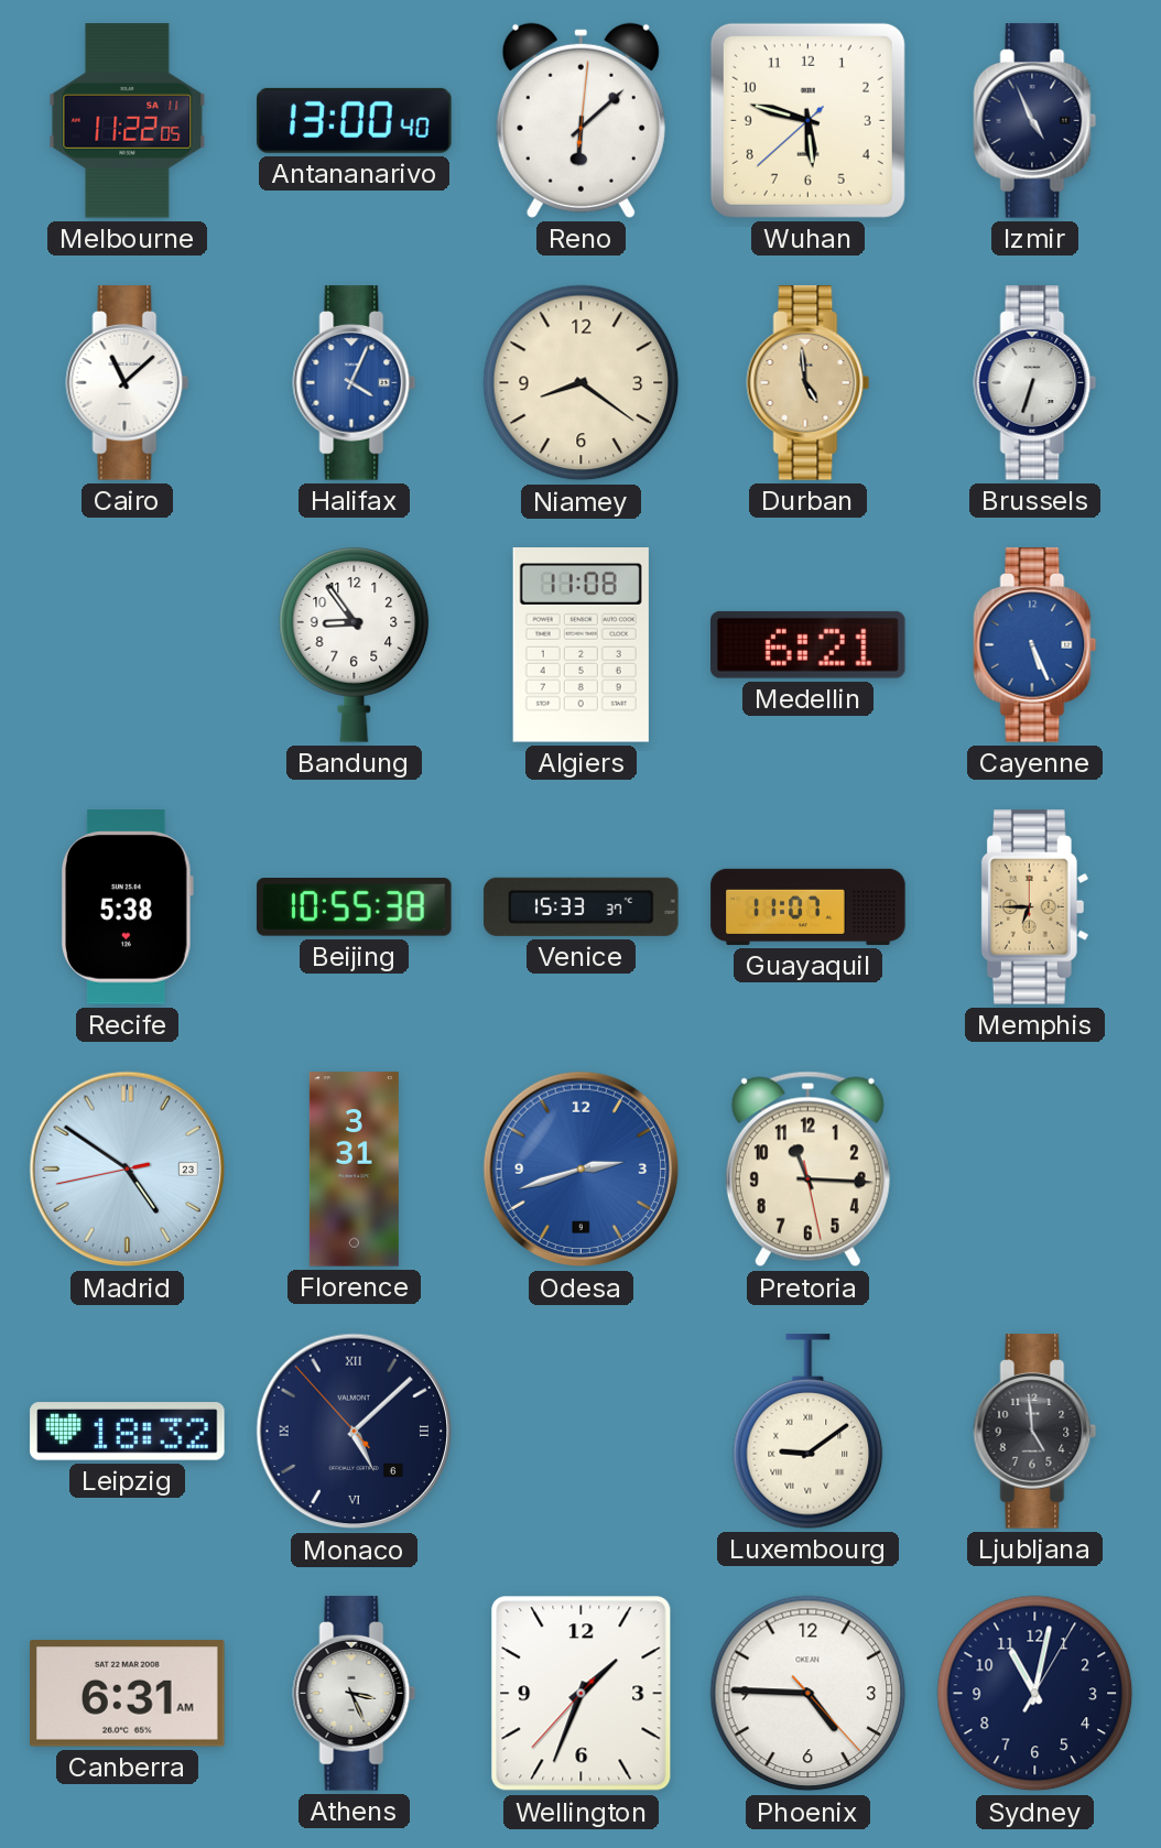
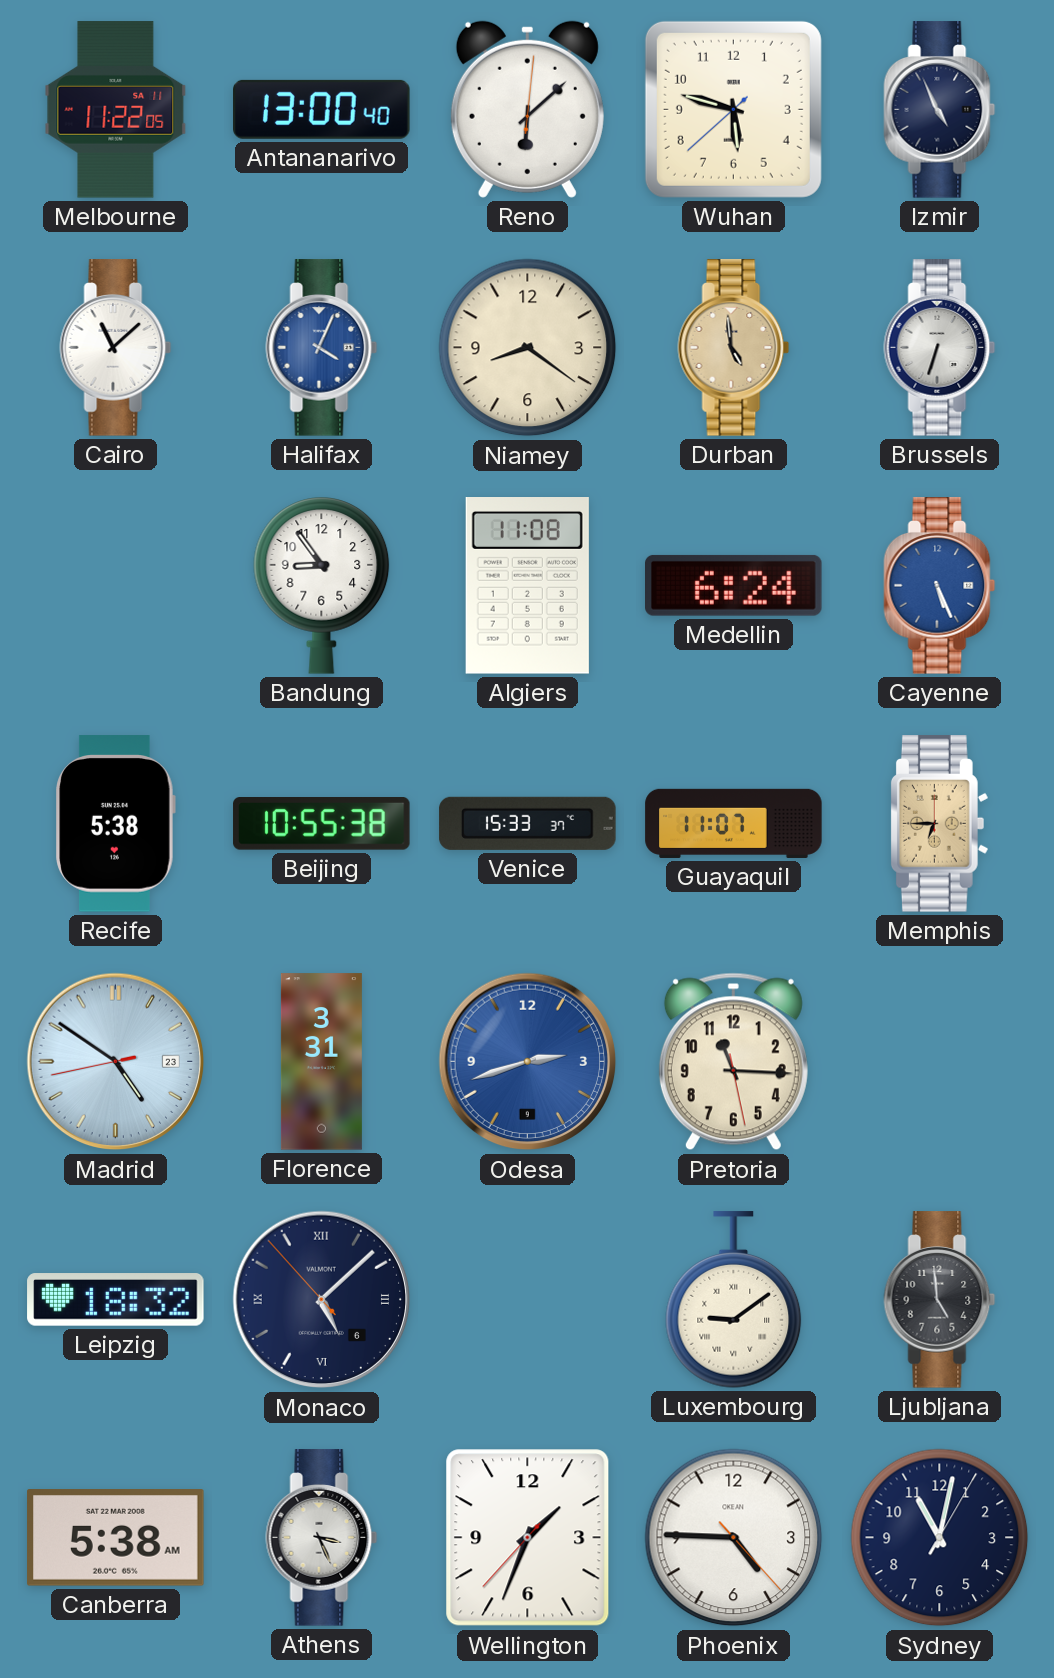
Medellin: 6:21 -> 6:24
Canberra: 6:31 -> 5:38
